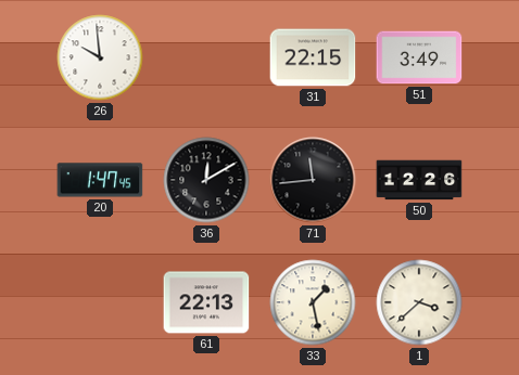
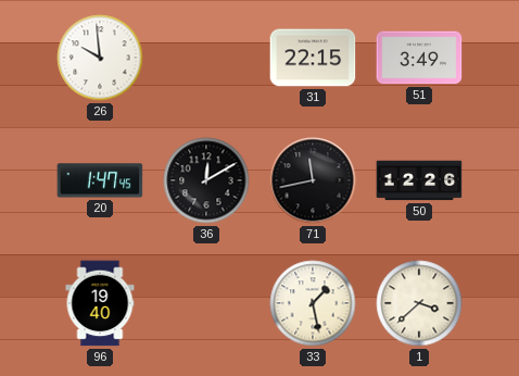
71: 11:44 -> 11:43
96: none -> 19:40
61: 22:13 -> none
